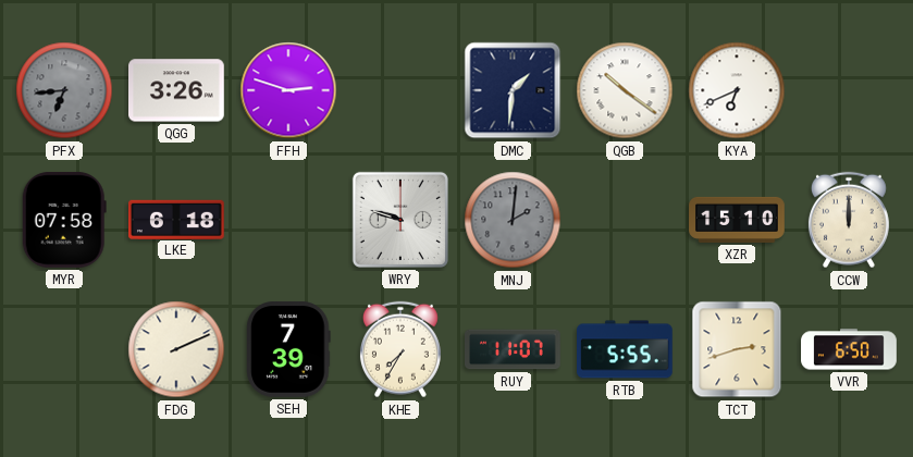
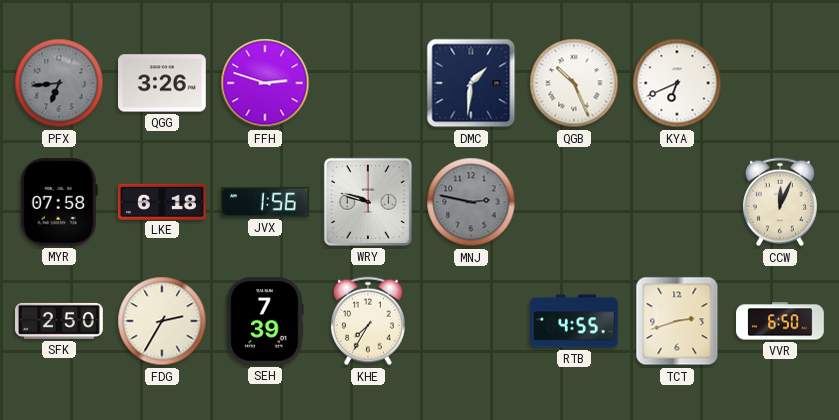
QGB: 10:21 -> 10:26
JVX: none -> 1:56
MNJ: 2:01 -> 2:47
XZR: 15:10 -> none
CCW: 12:00 -> 12:04
SFK: none -> 2:50
FDG: 2:11 -> 2:35
RUY: 11:07 -> none
RTB: 5:55 -> 4:55
